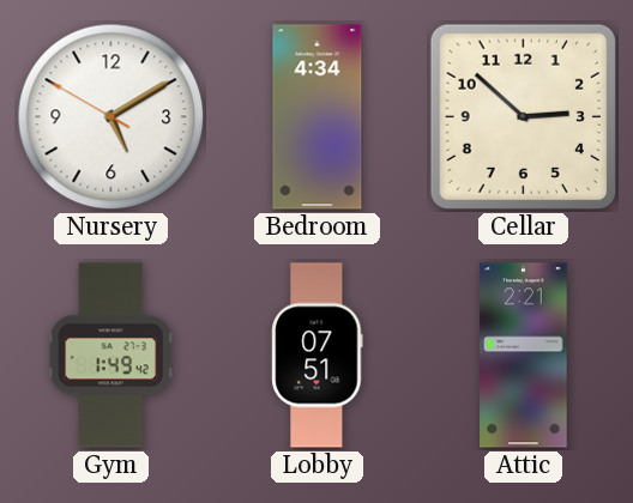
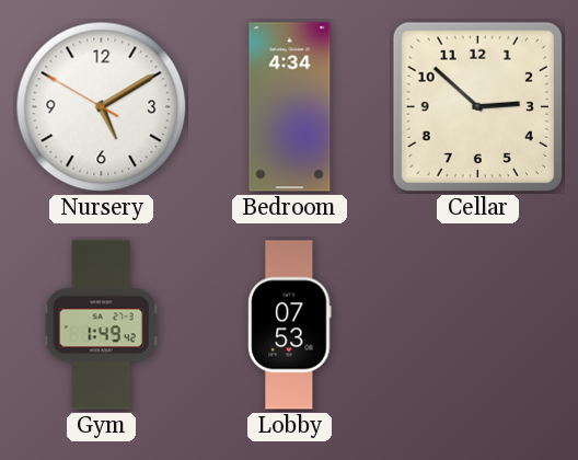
Lobby: 07:51 -> 07:53
Attic: 2:21 -> none
